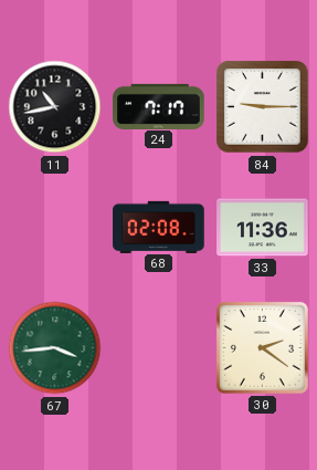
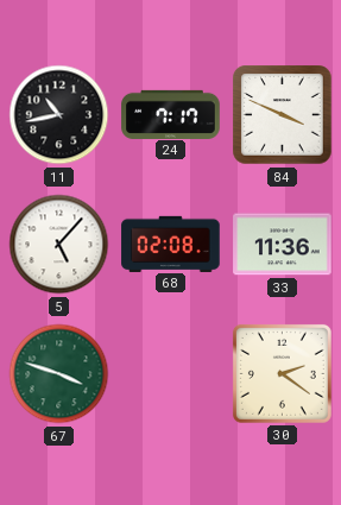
84: 9:15 -> 3:49
5: none -> 5:07
67: 3:44 -> 3:48
